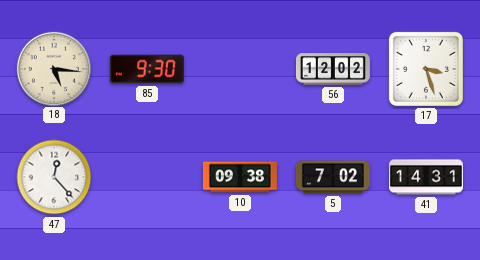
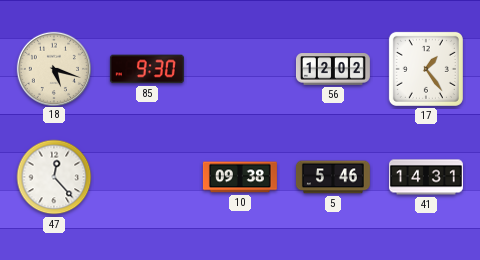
18: 5:16 -> 5:18
17: 3:27 -> 1:24
5: 7:02 -> 5:46
